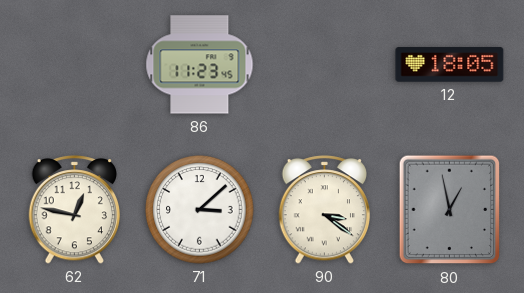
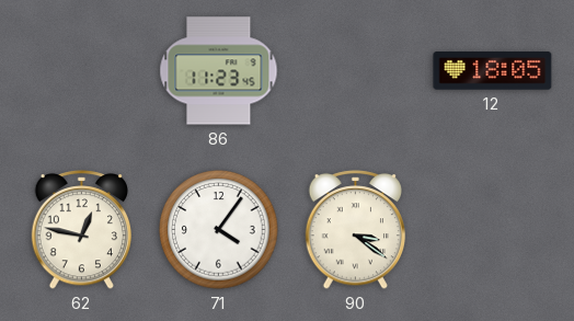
71: 3:08 -> 4:06
80: 12:58 -> none
